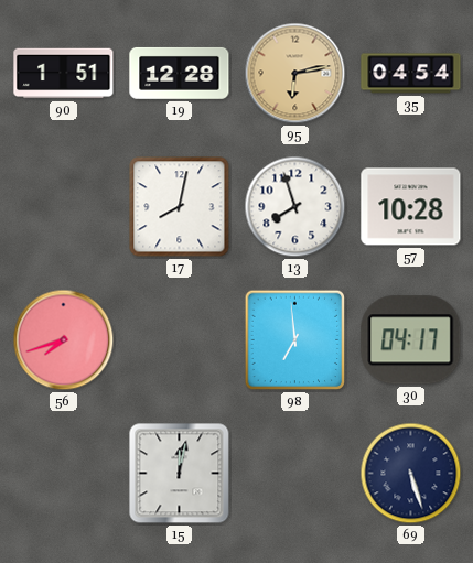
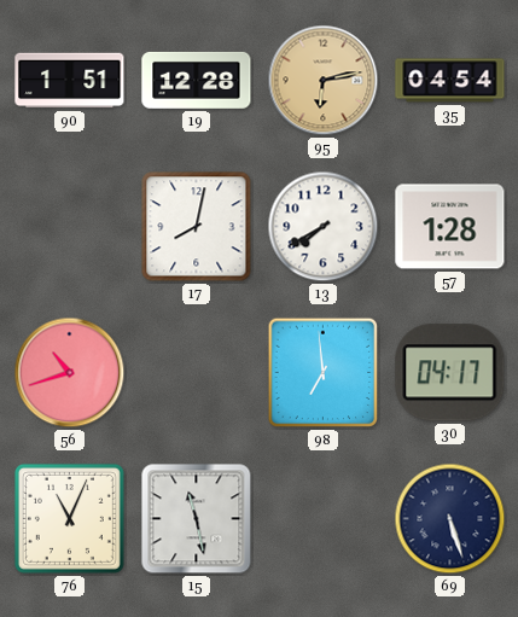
13: 7:57 -> 7:40
57: 10:28 -> 1:28
56: 7:42 -> 10:42
76: none -> 11:04
15: 12:02 -> 11:28
